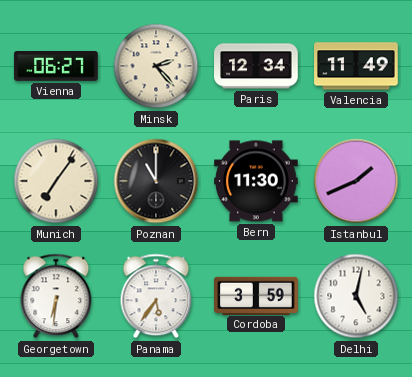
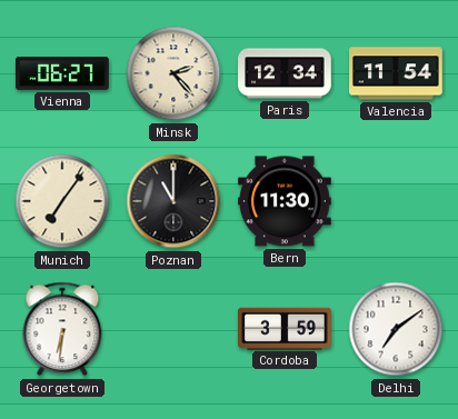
Valencia: 11:49 -> 11:54
Istanbul: 1:41 -> none
Panama: 5:36 -> none
Delhi: 5:02 -> 7:09
